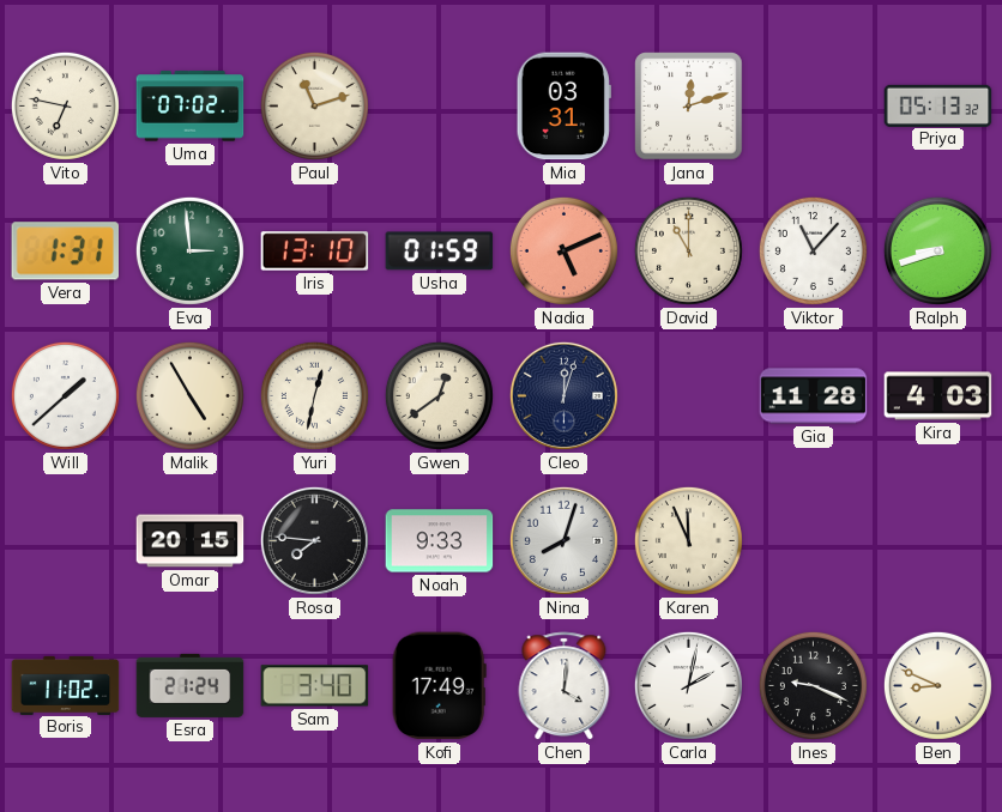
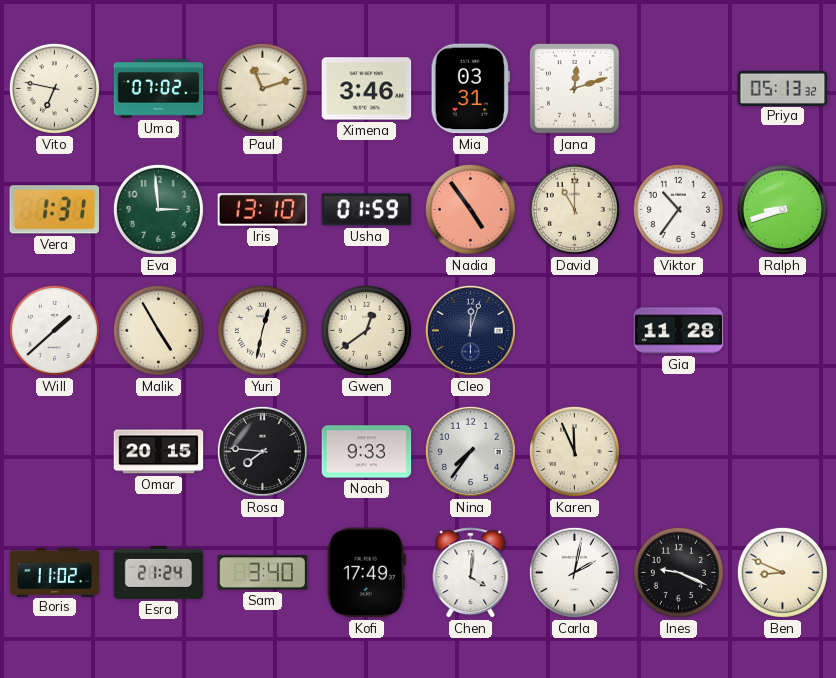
Ximena: none -> 3:46
Nadia: 5:11 -> 4:54
Viktor: 11:07 -> 10:36
Kira: 4:03 -> none
Nina: 8:03 -> 7:36
